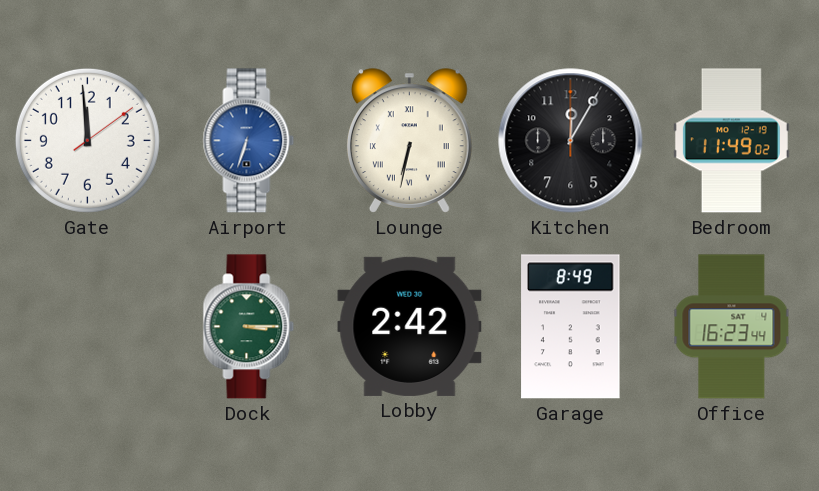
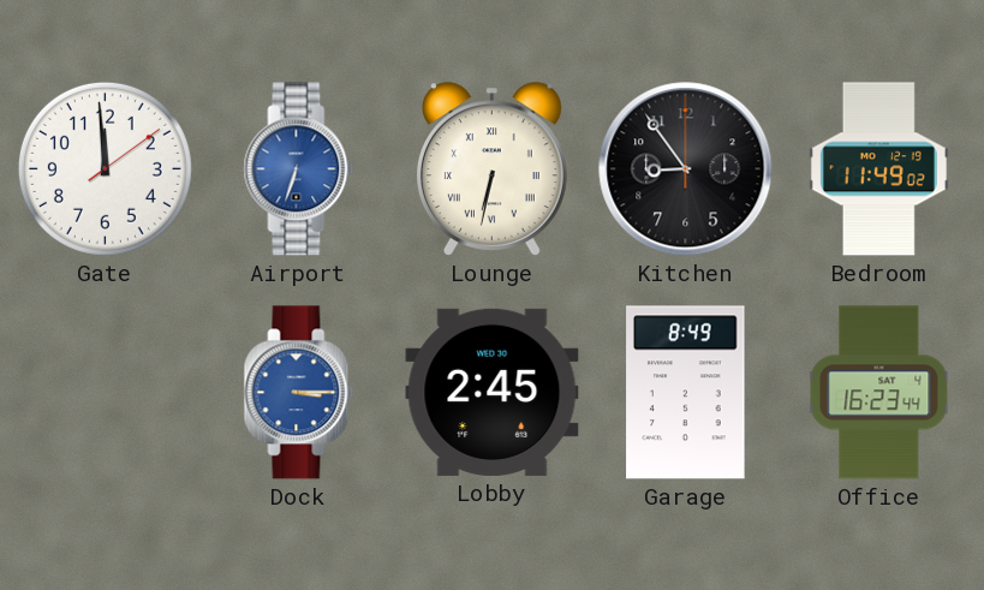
Kitchen: 12:05 -> 8:54
Dock dial: green -> blue
Lobby: 2:42 -> 2:45
